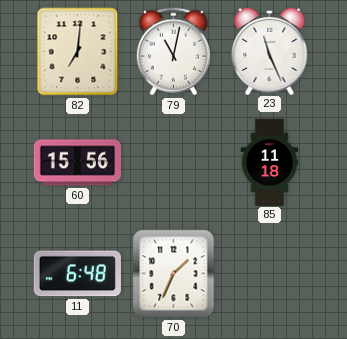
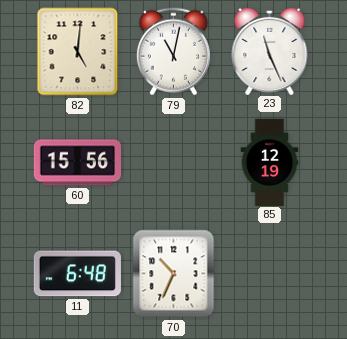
82: 7:01 -> 5:01
85: 11:18 -> 12:19
70: 1:34 -> 10:34
